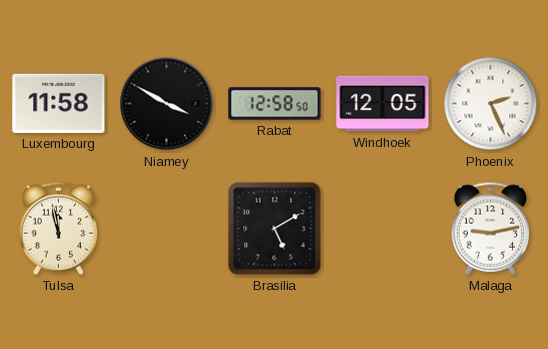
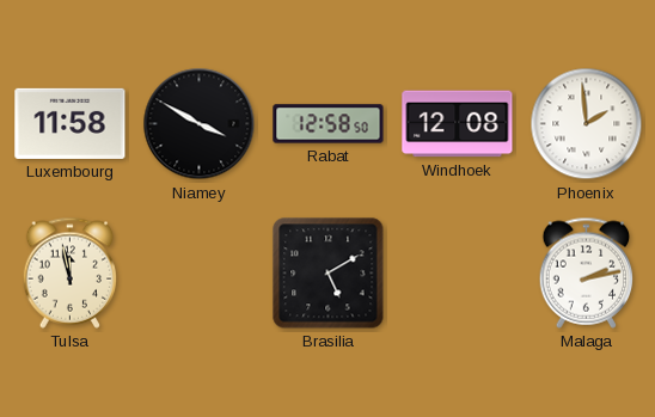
Windhoek: 12:05 -> 12:08
Phoenix: 2:26 -> 1:59
Malaga: 9:13 -> 2:13
